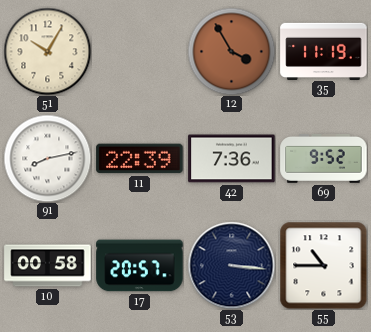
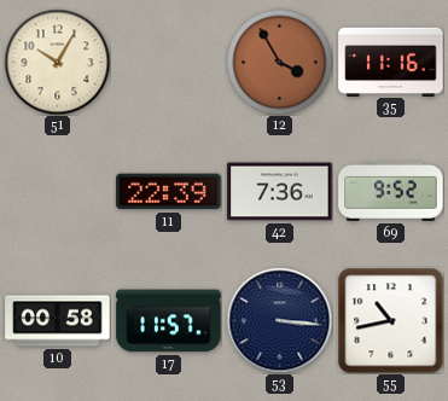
35: 11:19 -> 11:16
91: 8:13 -> none
17: 20:57 -> 11:57
55: 10:45 -> 10:43
